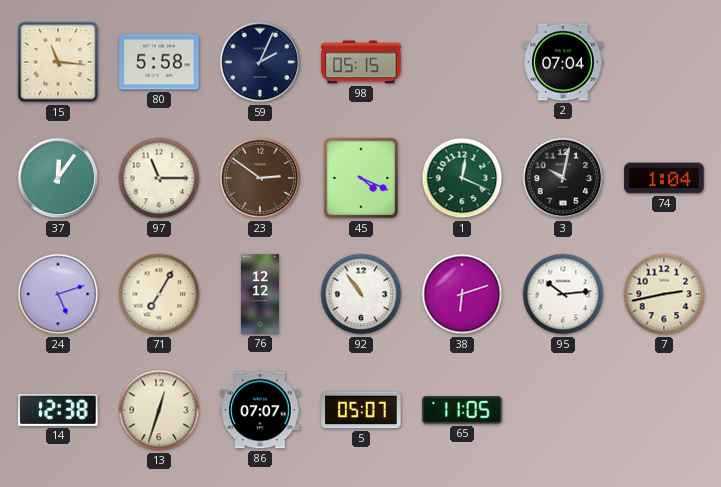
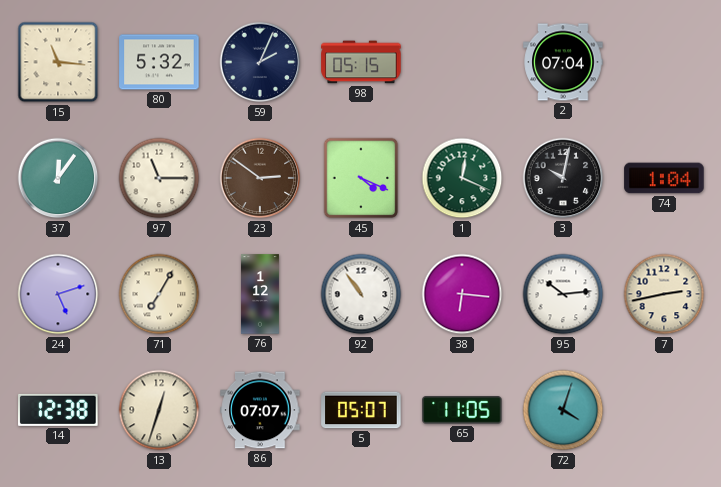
80: 5:58 -> 5:32
76: 12:12 -> 1:12
38: 6:12 -> 6:16
72: none -> 4:03
